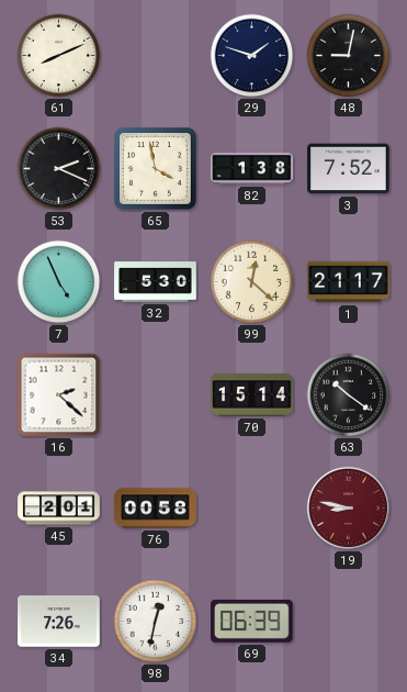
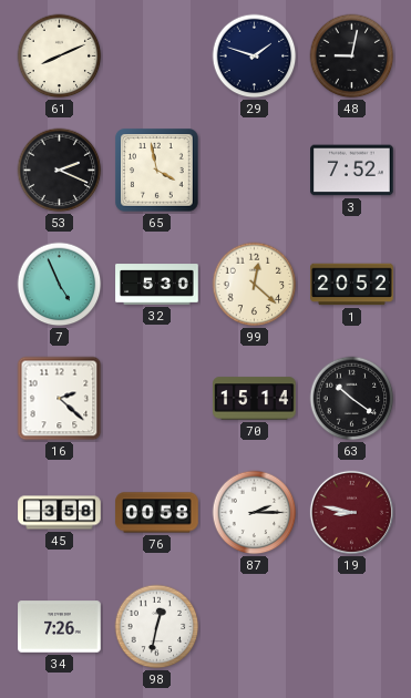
82: 1:38 -> none
1: 21:17 -> 20:52
45: 2:01 -> 3:58
87: none -> 2:15
69: 06:39 -> none
